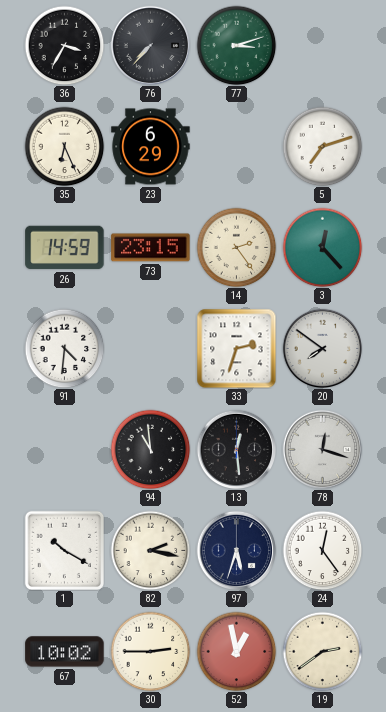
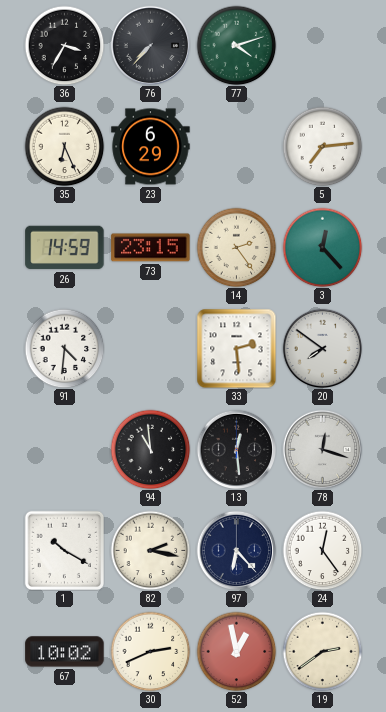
77: 3:12 -> 4:12
5: 7:12 -> 7:14
33: 2:33 -> 2:29
97: 5:33 -> 6:23
30: 2:45 -> 2:41
